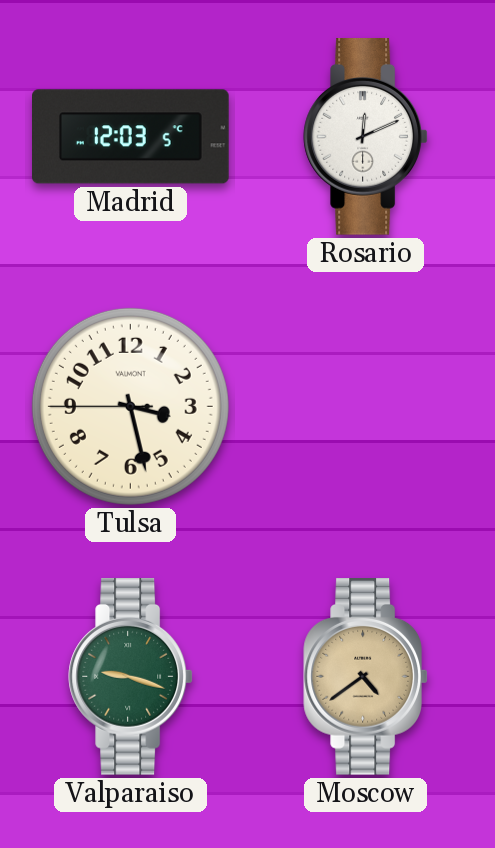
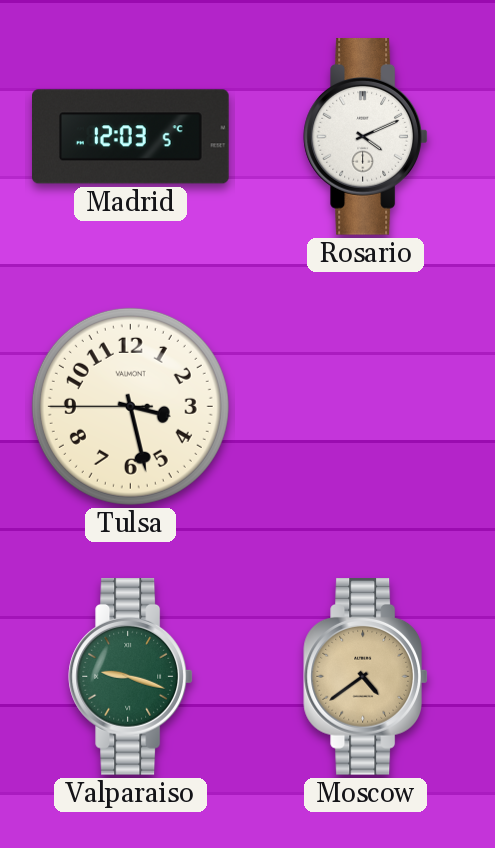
Rosario: 12:11 -> 4:11
